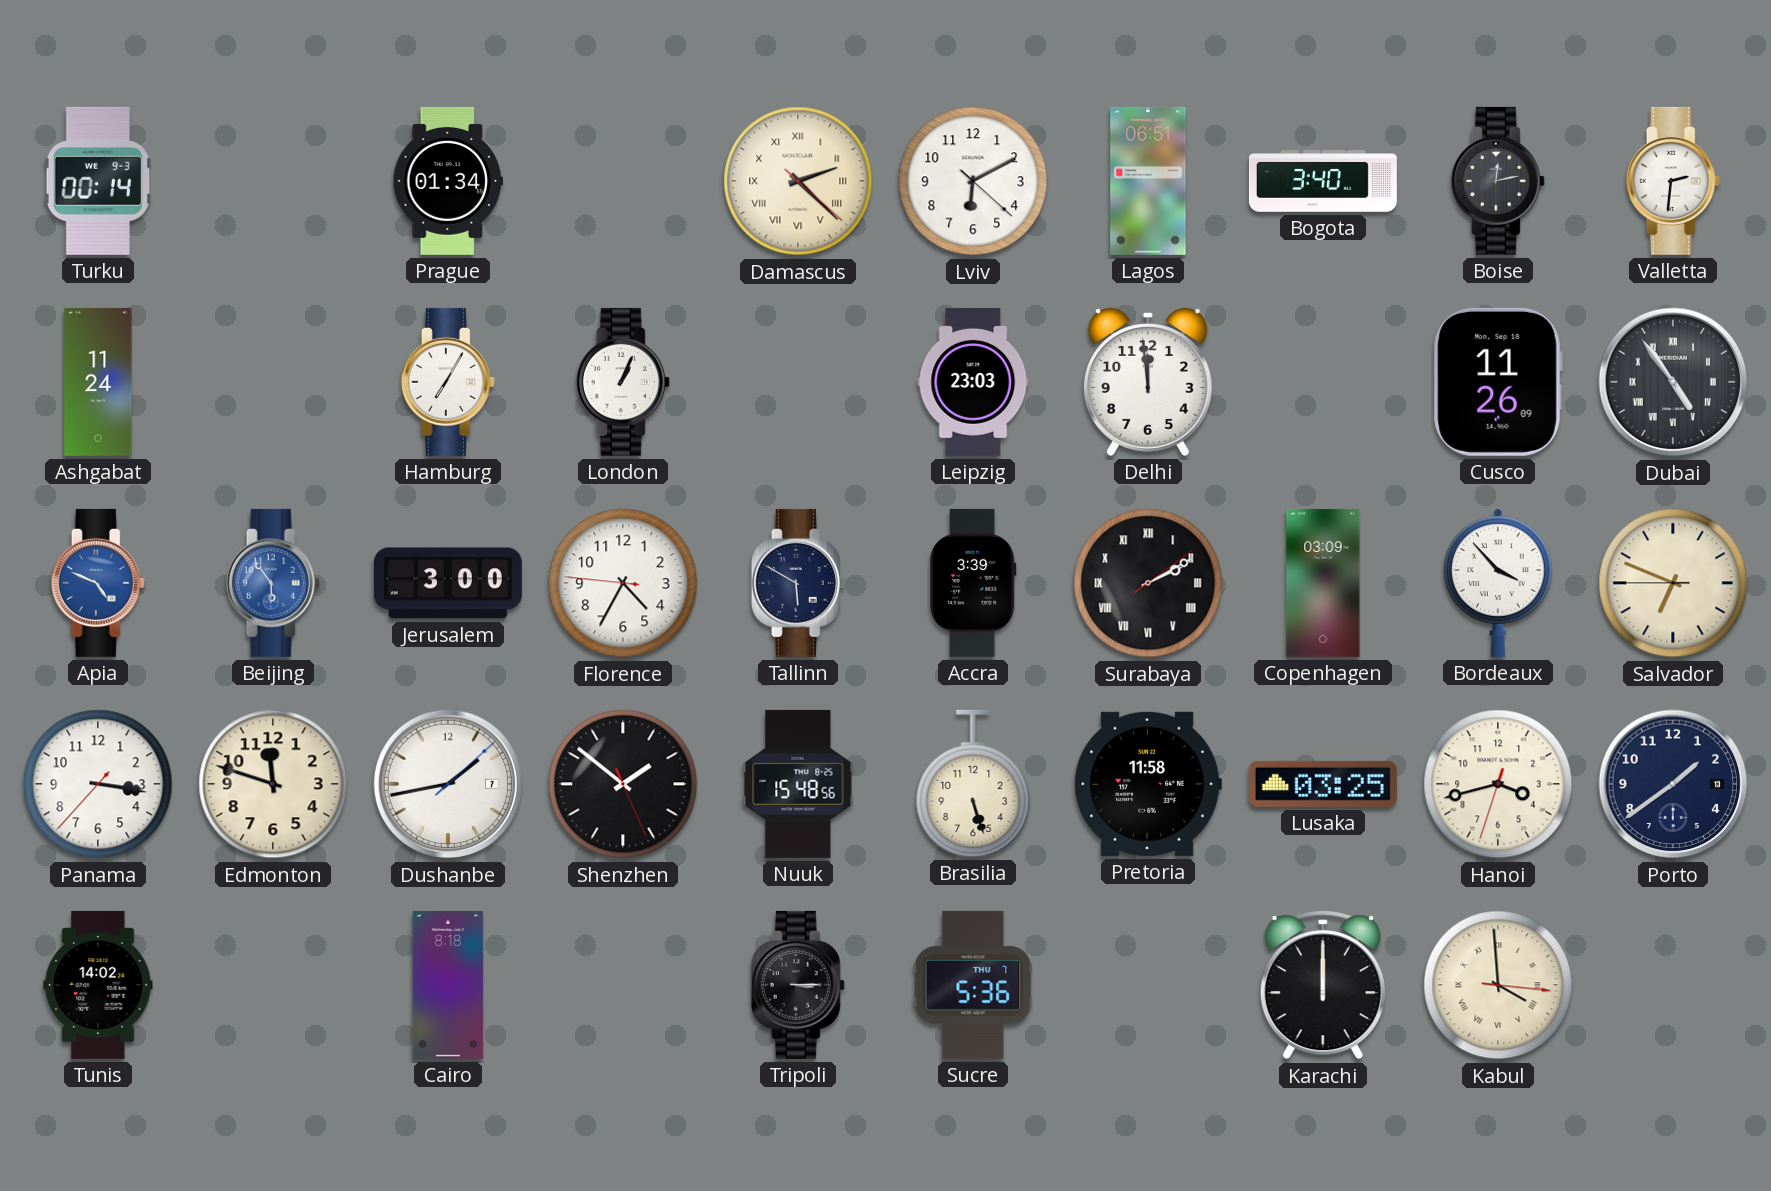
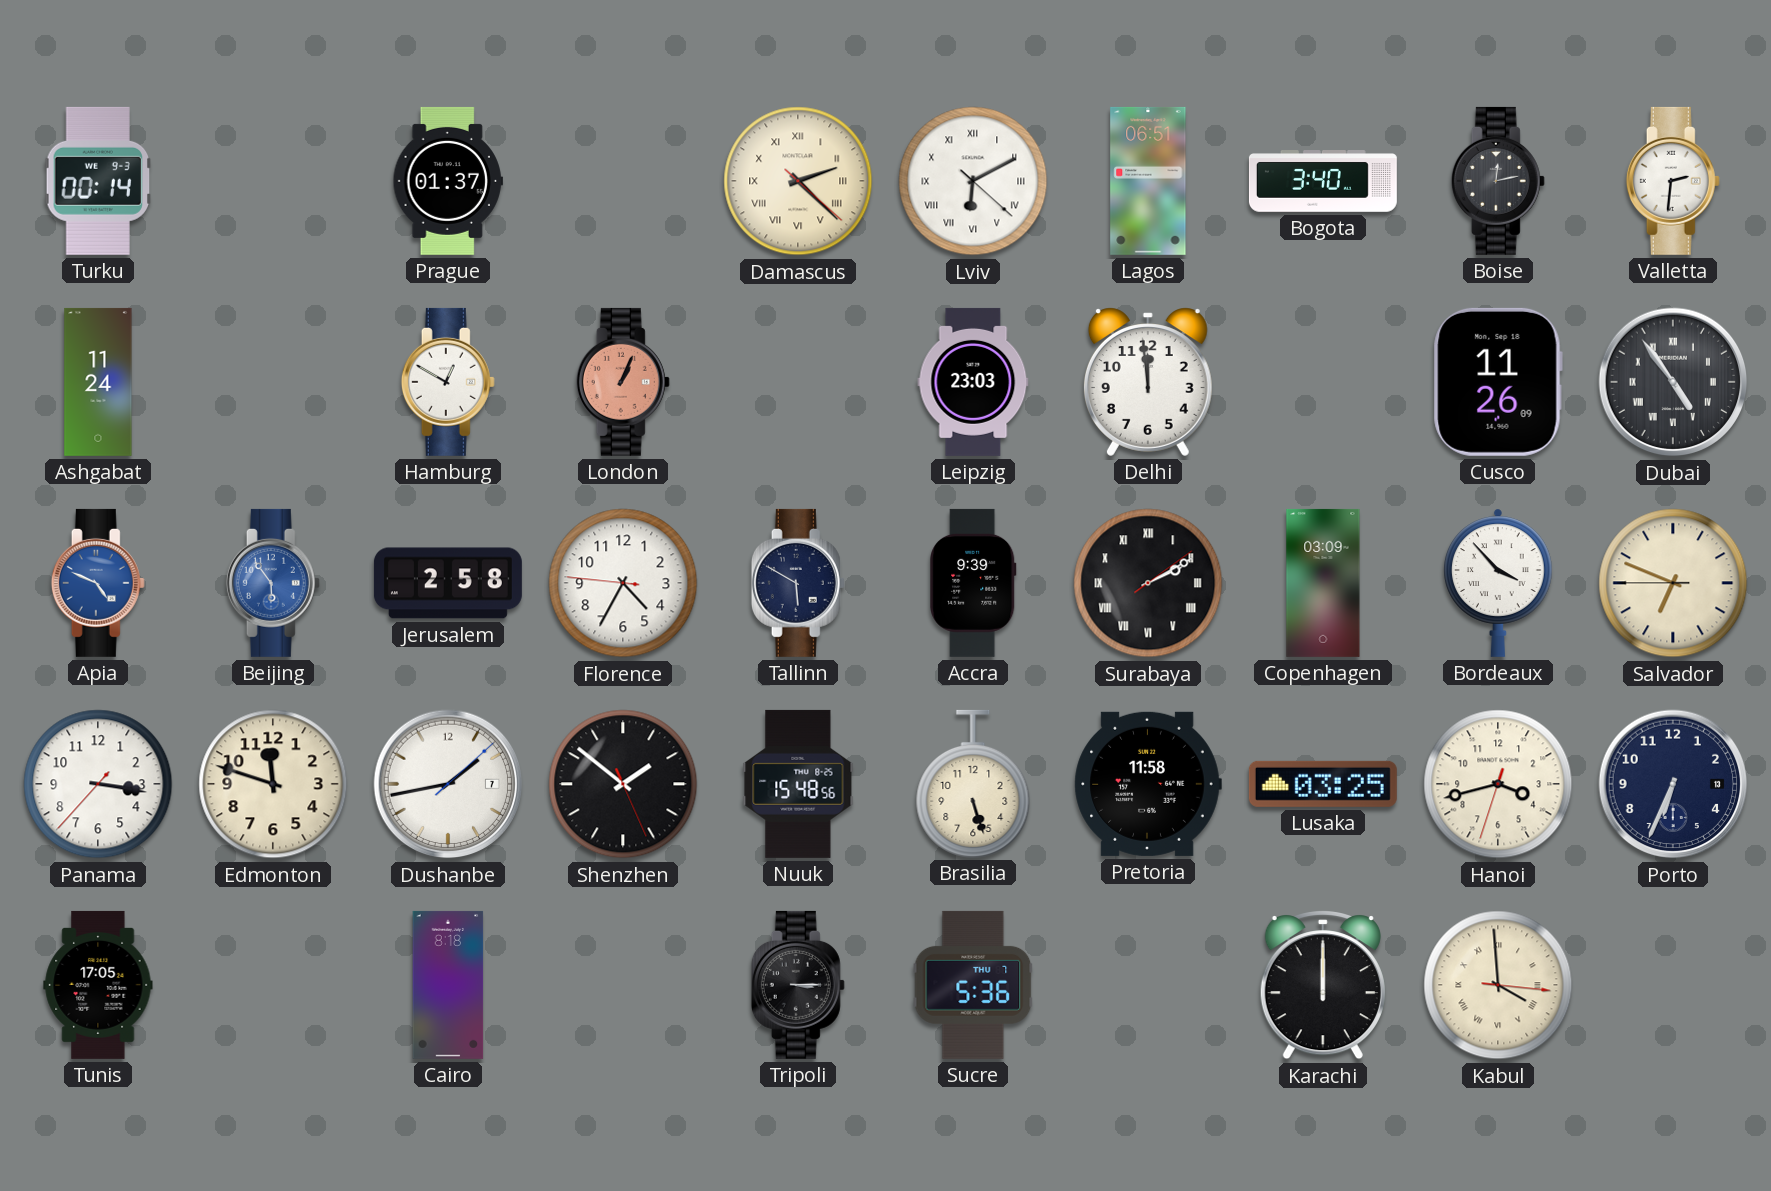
Prague: 01:34 -> 01:37
Lviv numerals: Arabic -> Roman
Hamburg: 7:05 -> 12:50
London dial: white -> salmon
Jerusalem: 3:00 -> 2:58
Accra: 3:39 -> 9:39
Porto: 1:39 -> 6:34
Tunis: 14:02 -> 17:05
